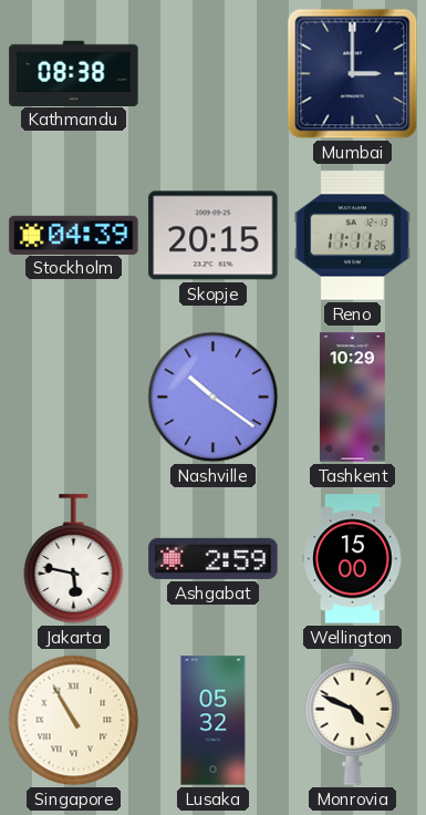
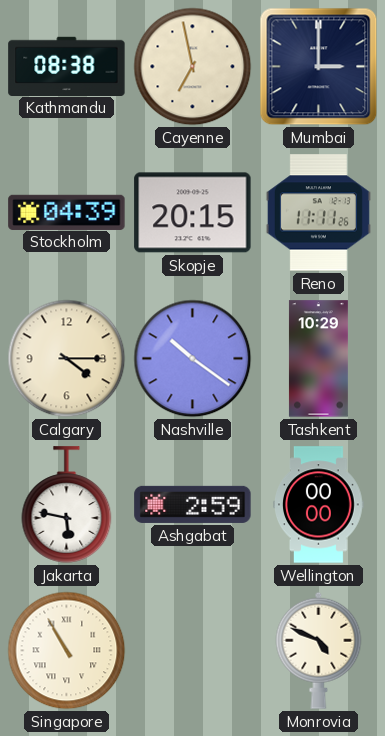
Cayenne: none -> 6:58
Calgary: none -> 4:15
Wellington: 15:00 -> 00:00
Lusaka: 05:32 -> none
